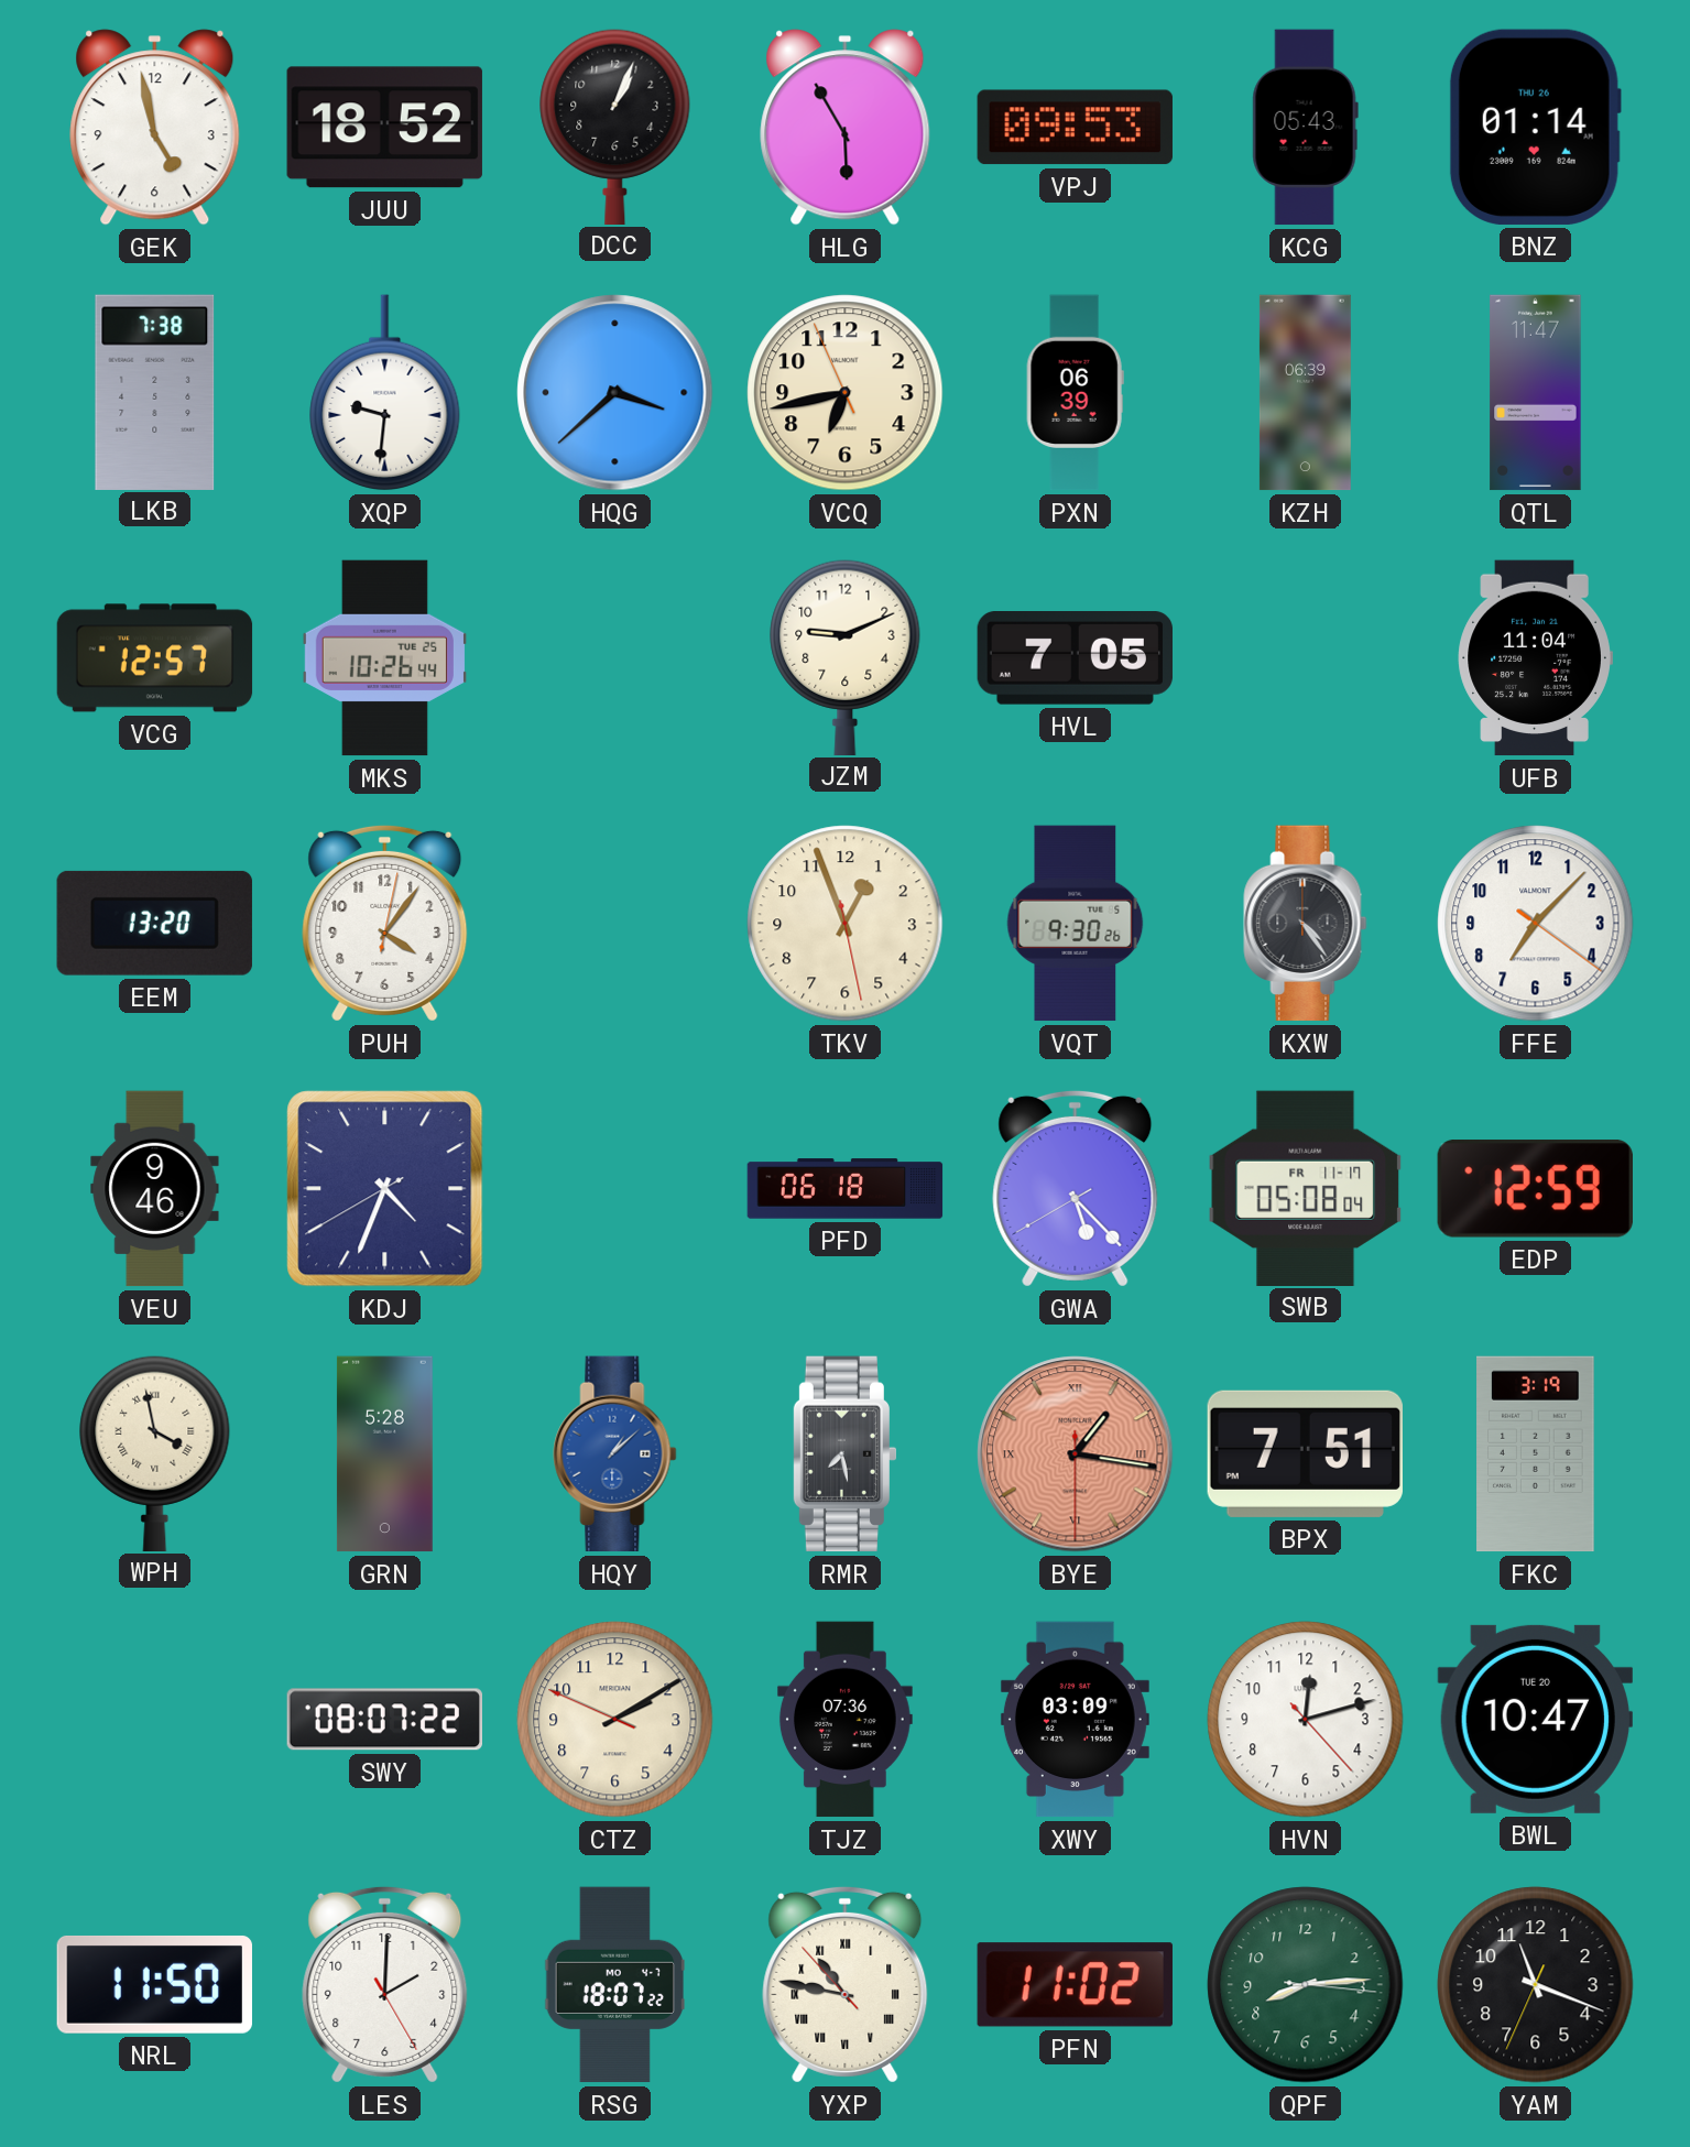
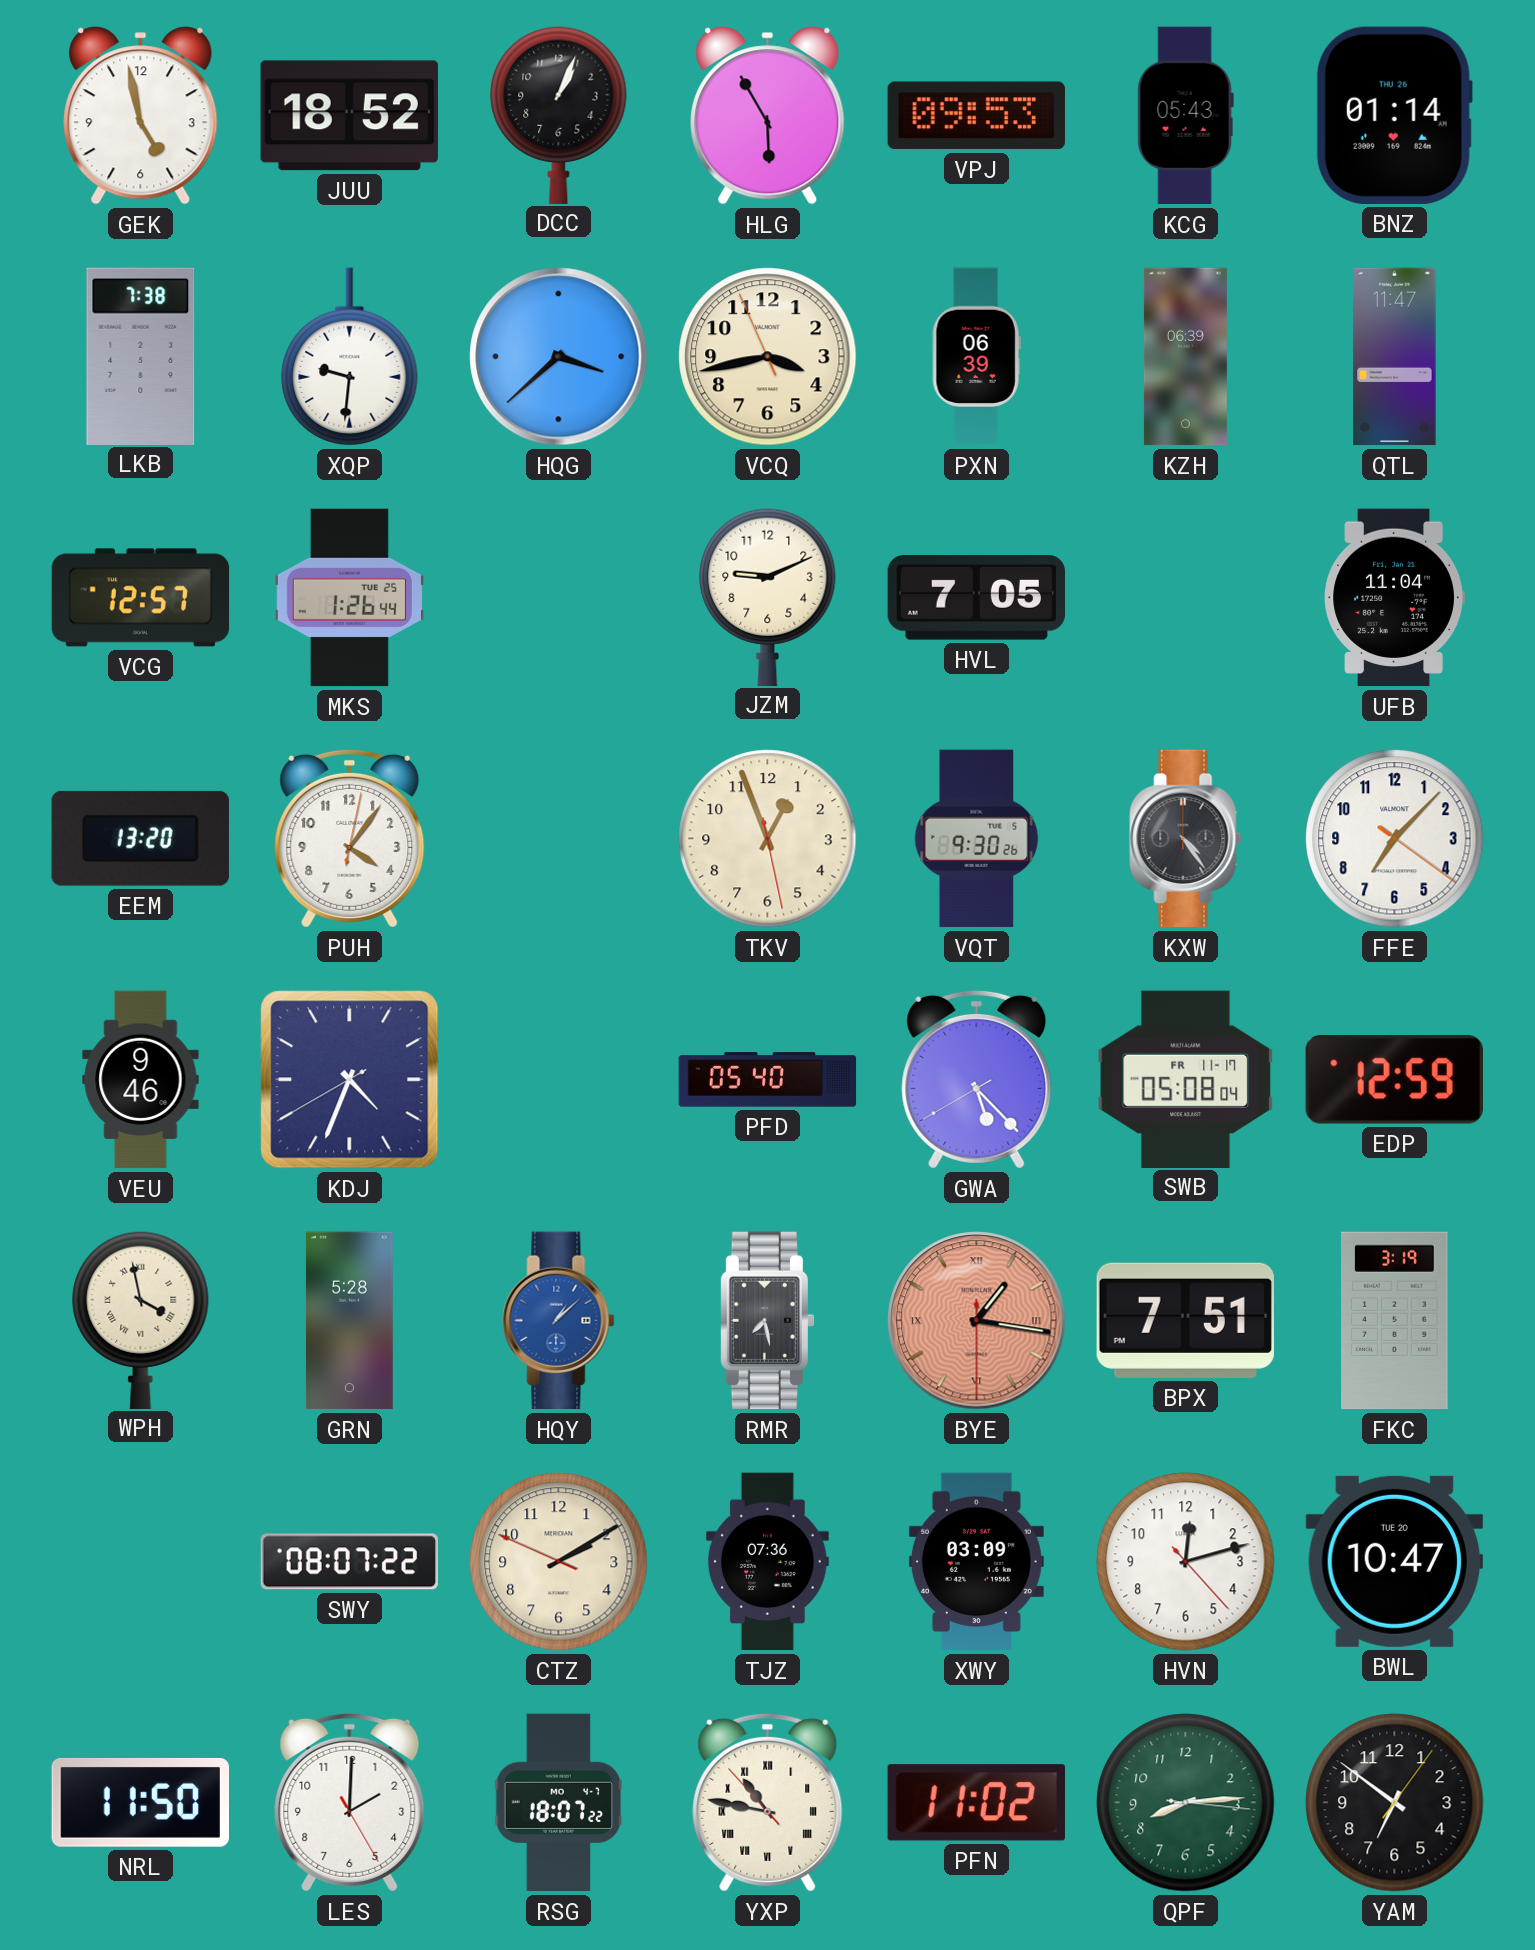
VCQ: 6:42 -> 3:42
MKS: 10:26 -> 1:26
PFD: 06:18 -> 05:40
YAM: 11:18 -> 6:51
